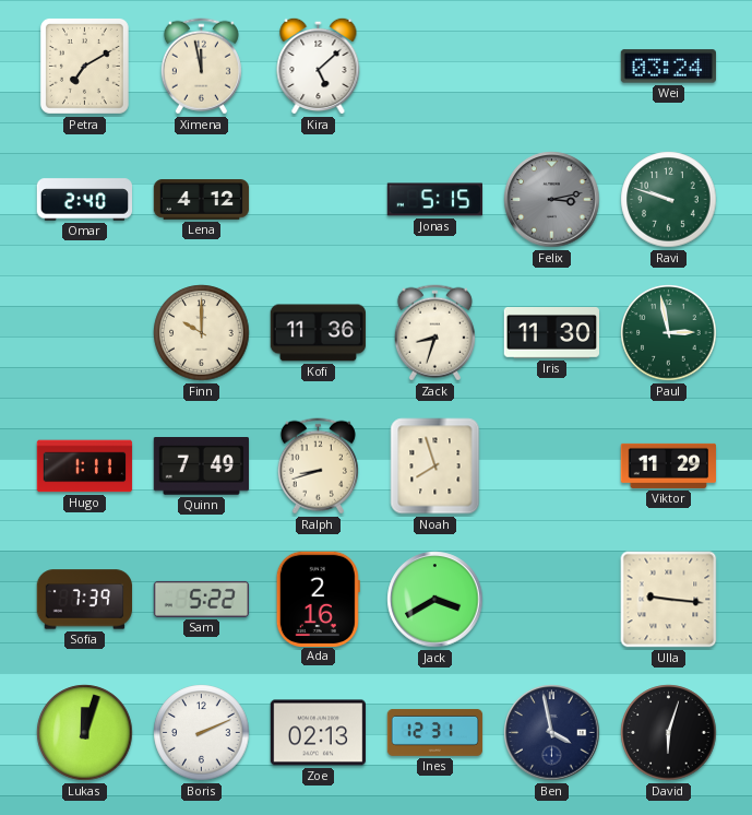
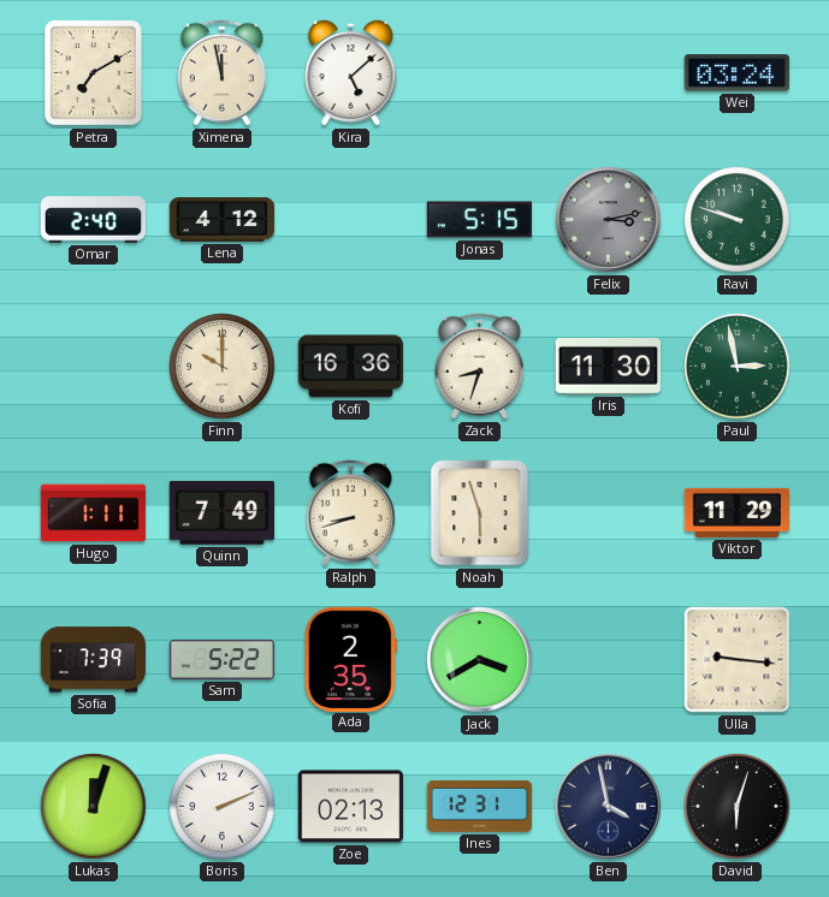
Kofi: 11:36 -> 16:36
Noah: 7:57 -> 5:57
Ada: 2:16 -> 2:35
